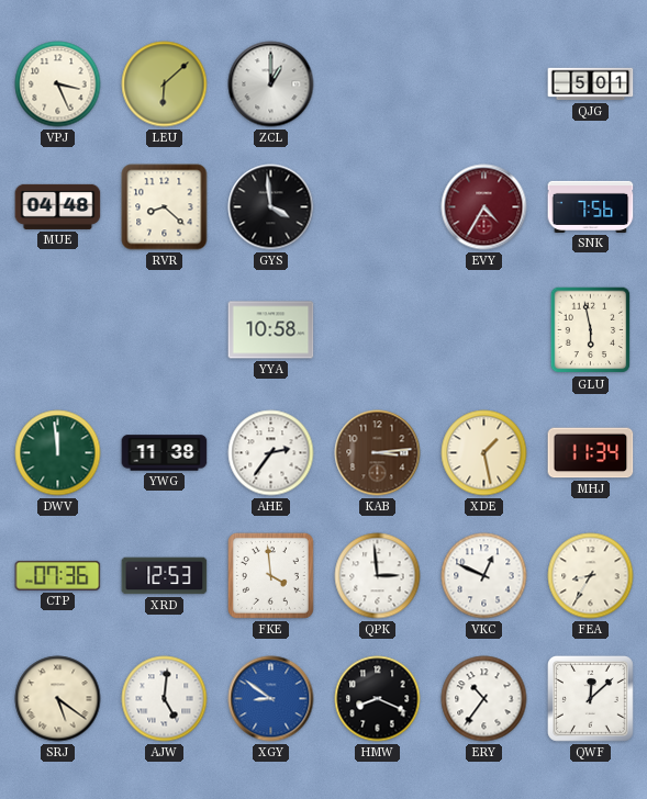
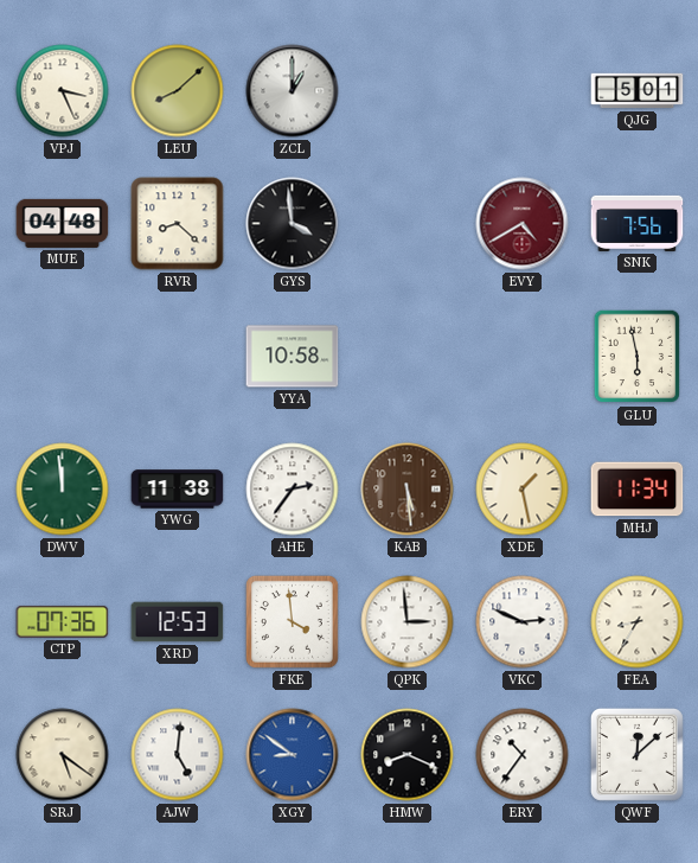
LEU: 6:08 -> 8:08
EVY: 4:35 -> 4:40
KAB: 3:14 -> 5:29
VKC: 12:49 -> 2:49
